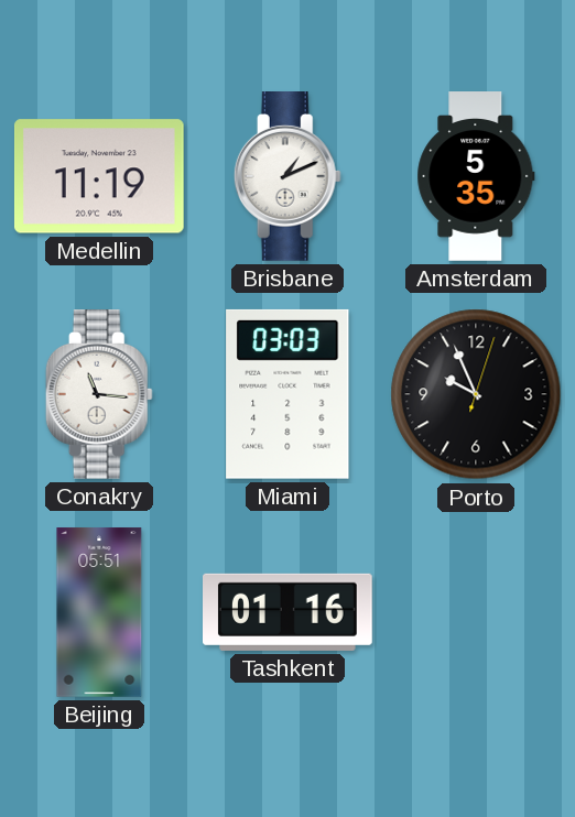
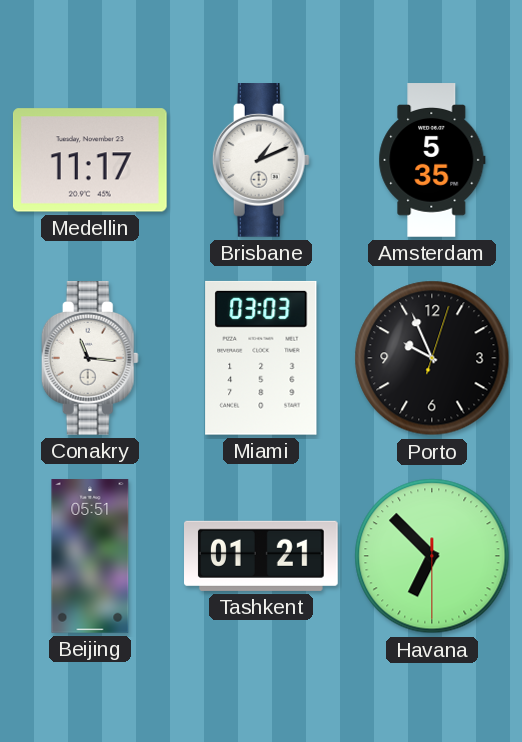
Medellin: 11:19 -> 11:17
Tashkent: 01:16 -> 01:21
Havana: none -> 6:52
